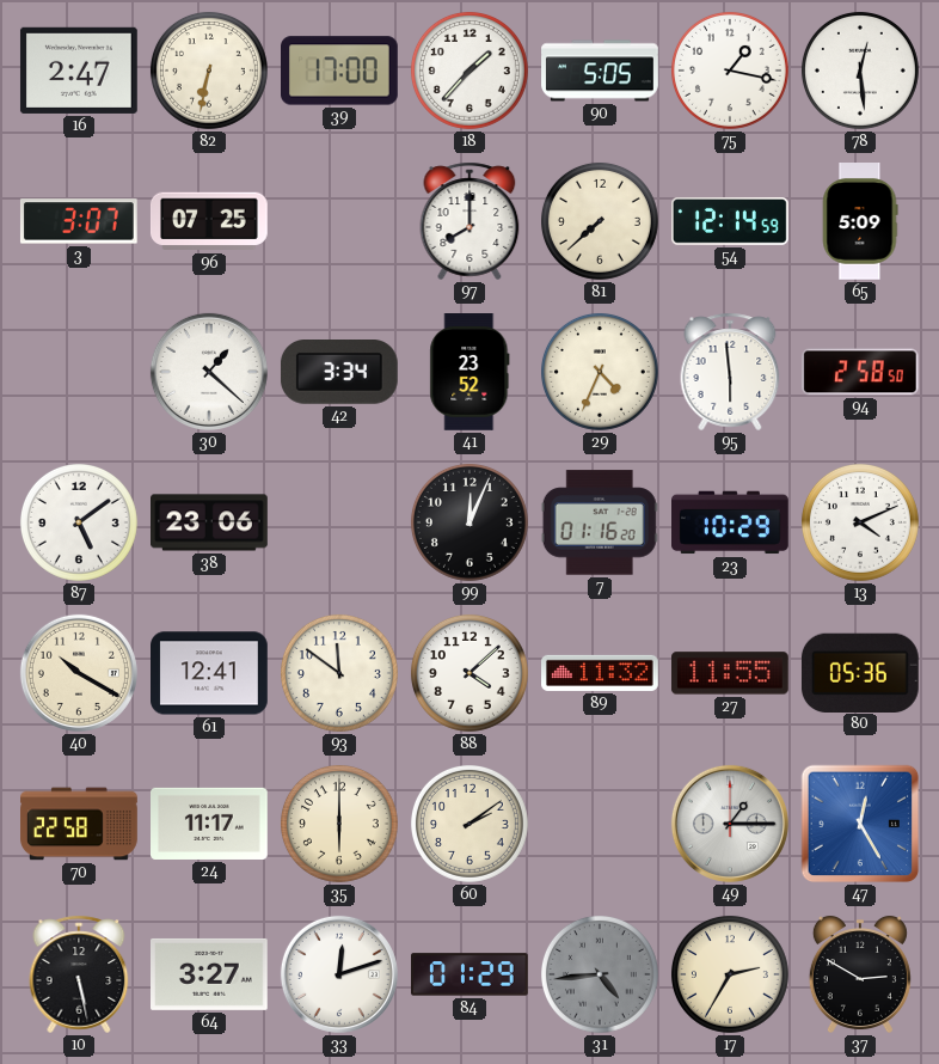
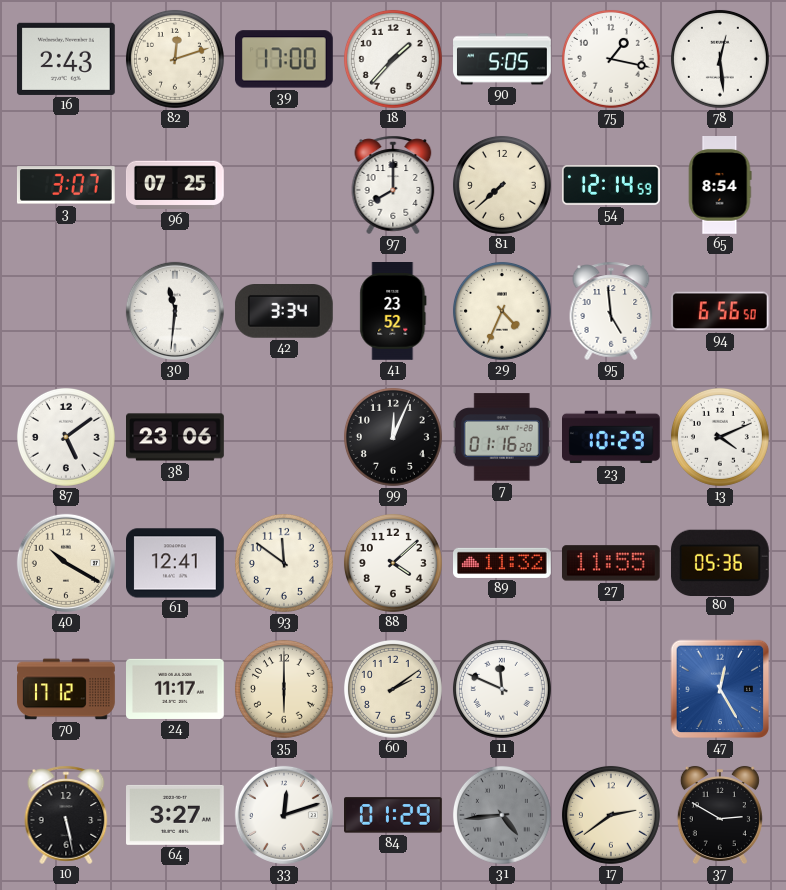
16: 2:47 -> 2:43
82: 6:32 -> 12:12
65: 5:09 -> 8:54
30: 1:22 -> 11:31
95: 5:59 -> 4:59
94: 2:58 -> 6:56
70: 22:58 -> 17:12
11: none -> 11:49
49: 1:15 -> none
17: 2:35 -> 2:39
